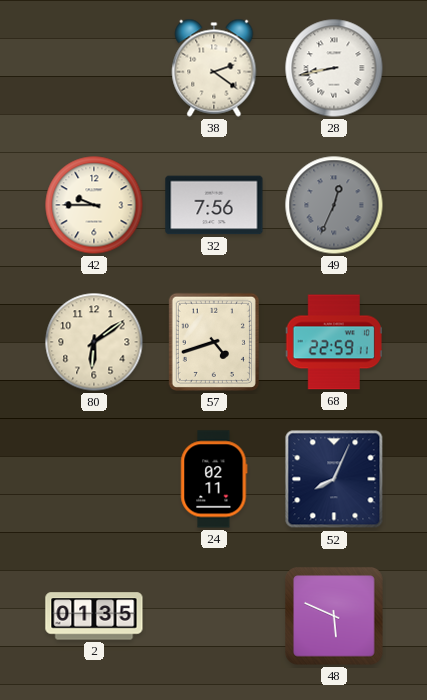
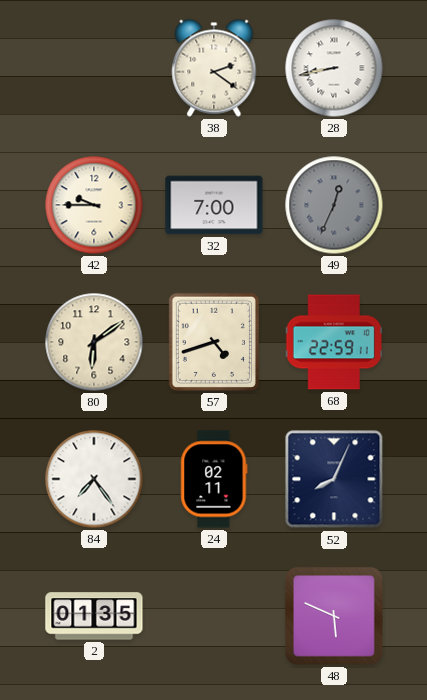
32: 7:56 -> 7:00
84: none -> 7:24
